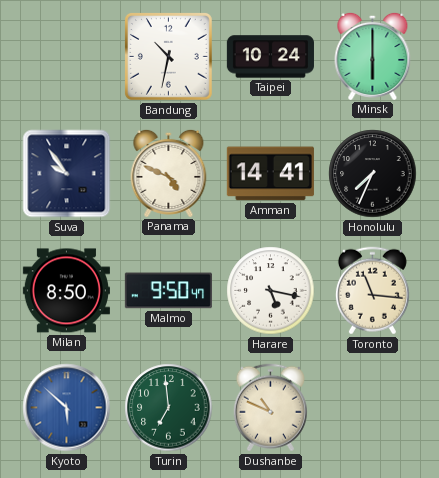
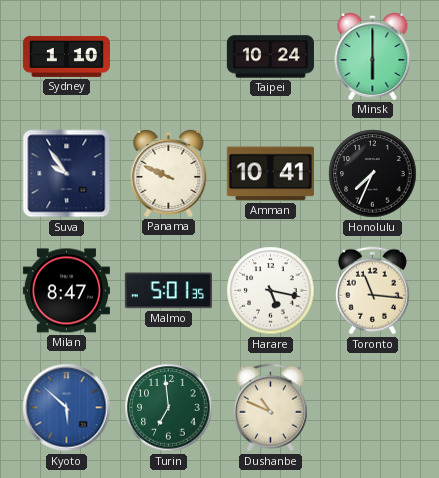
Sydney: none -> 1:10
Bandung: 10:32 -> none
Panama: 4:49 -> 9:49
Amman: 14:41 -> 10:41
Milan: 8:50 -> 8:47
Malmo: 9:50 -> 5:01
